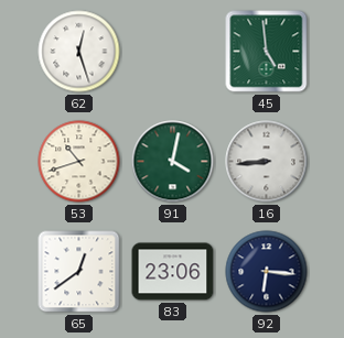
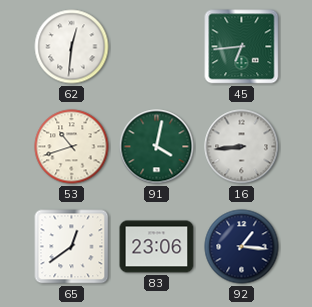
62: 12:27 -> 12:31
45: 4:59 -> 6:44
92: 6:16 -> 1:16
